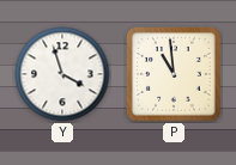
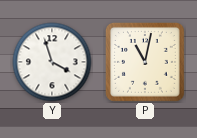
P: 10:59 -> 11:02
